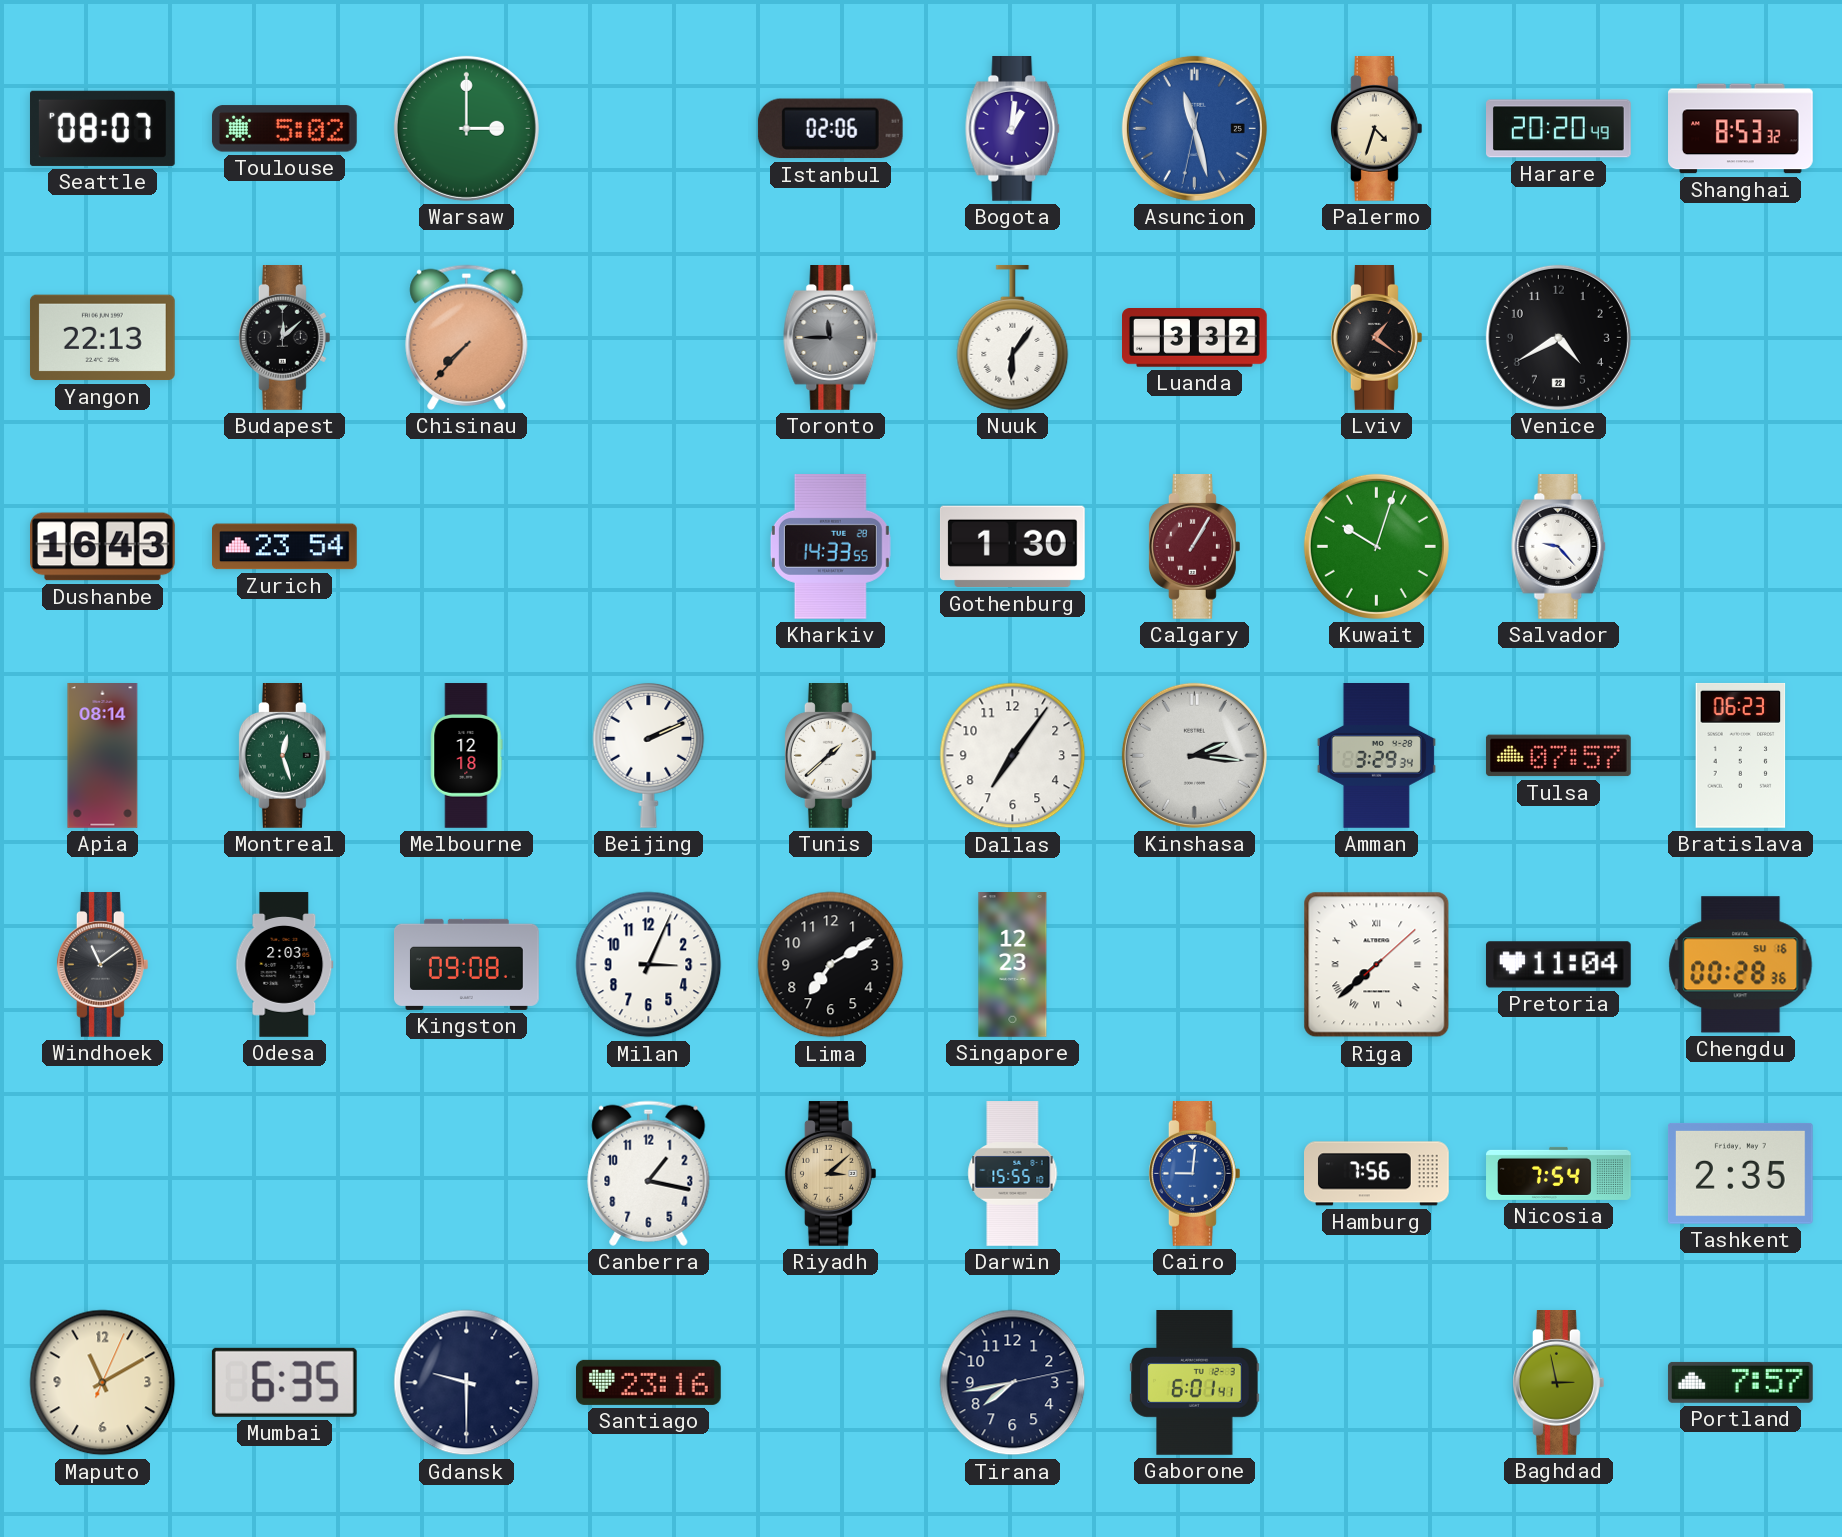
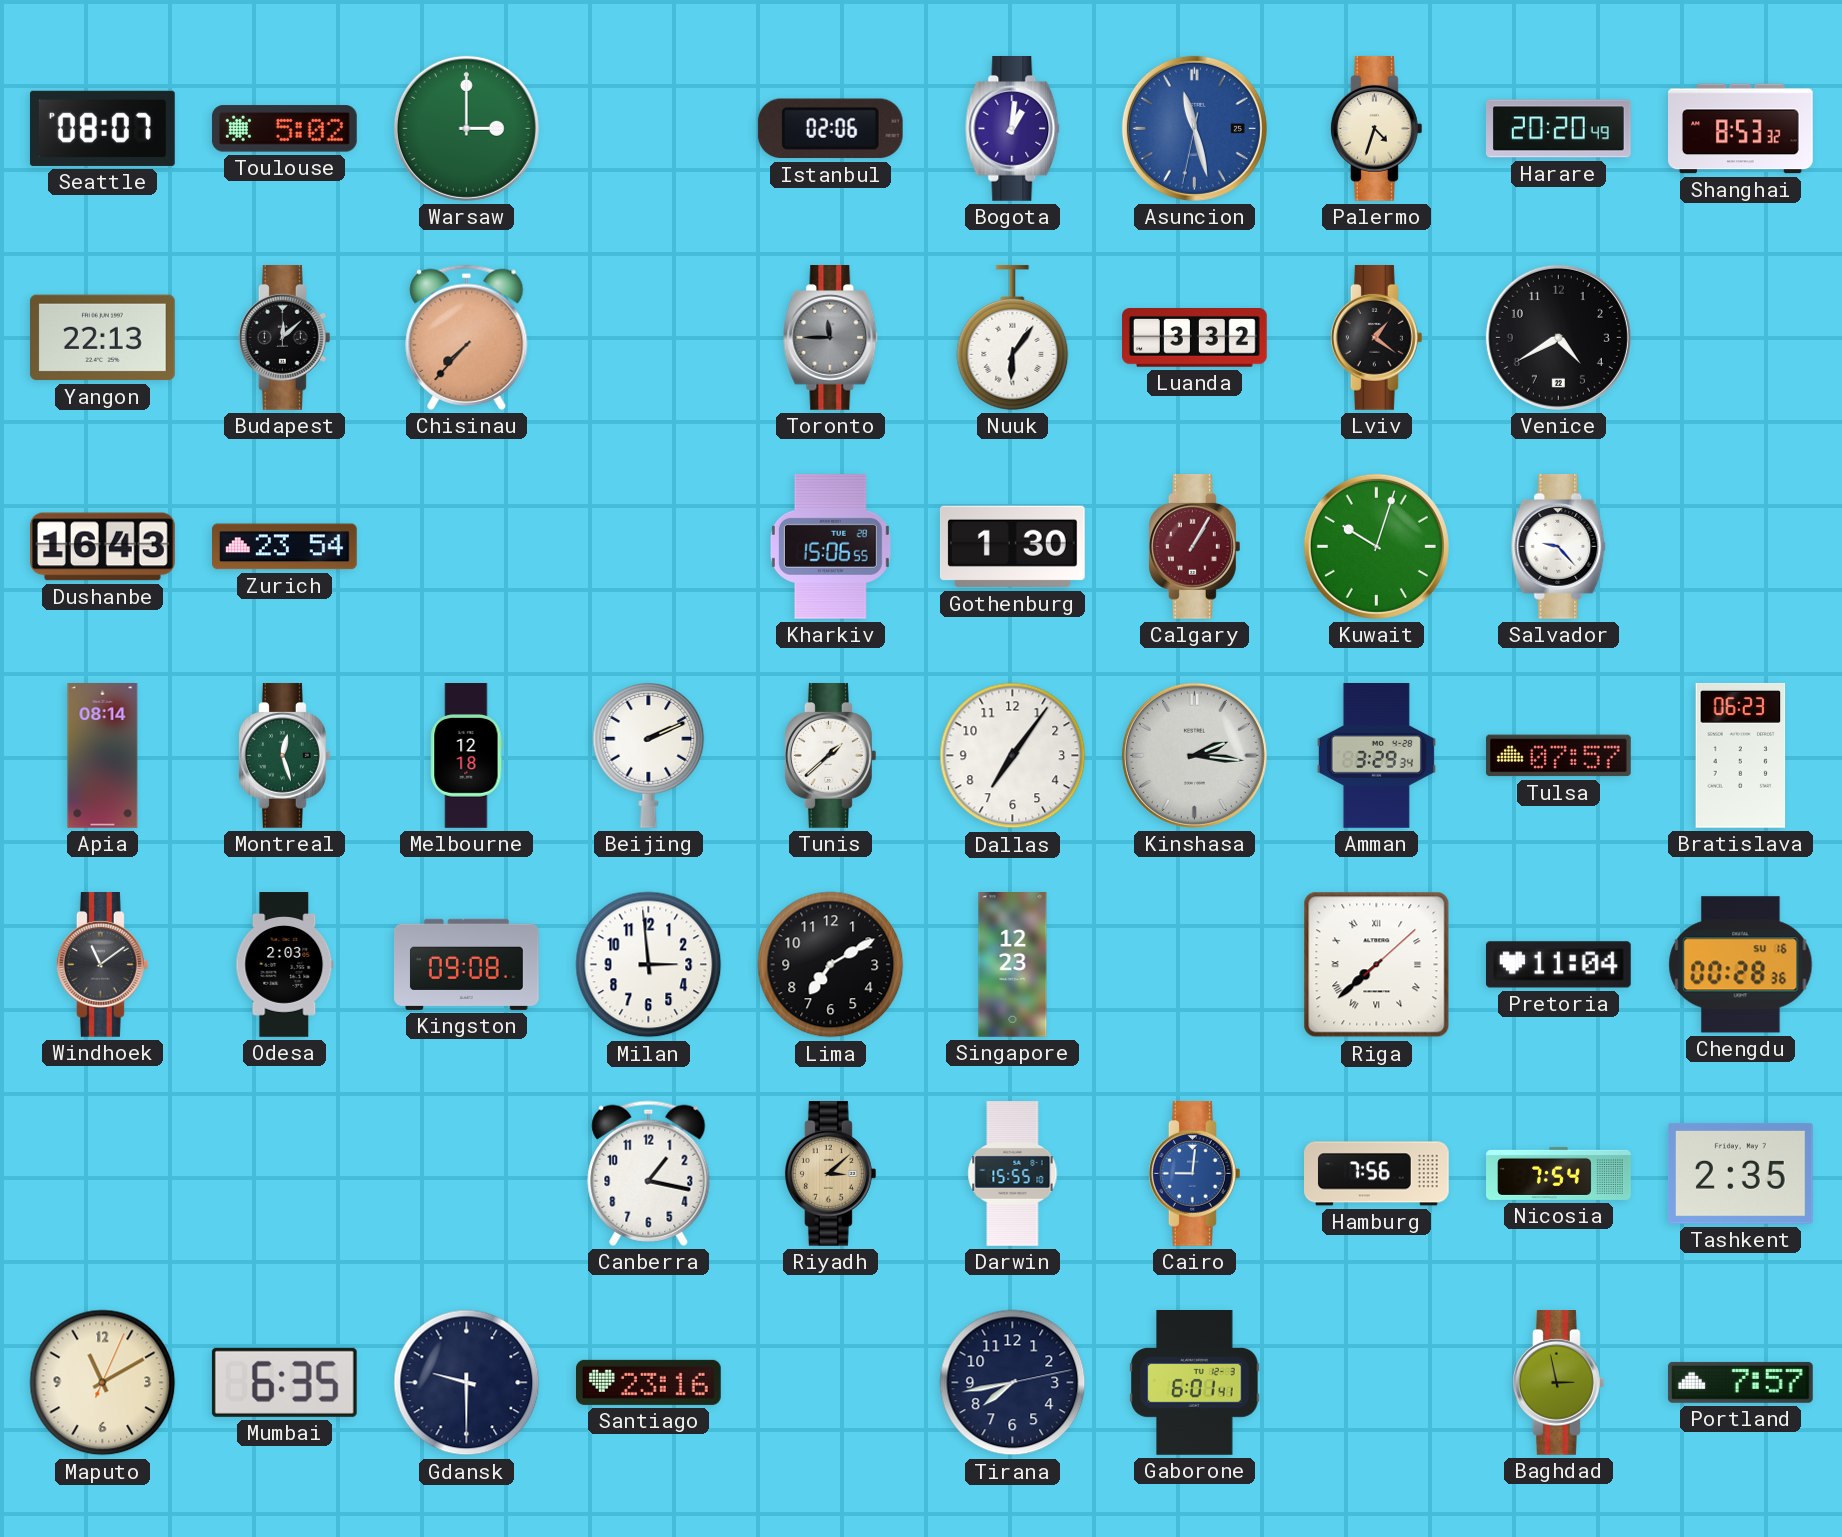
Kharkiv: 14:33 -> 15:06
Milan: 3:04 -> 2:59
